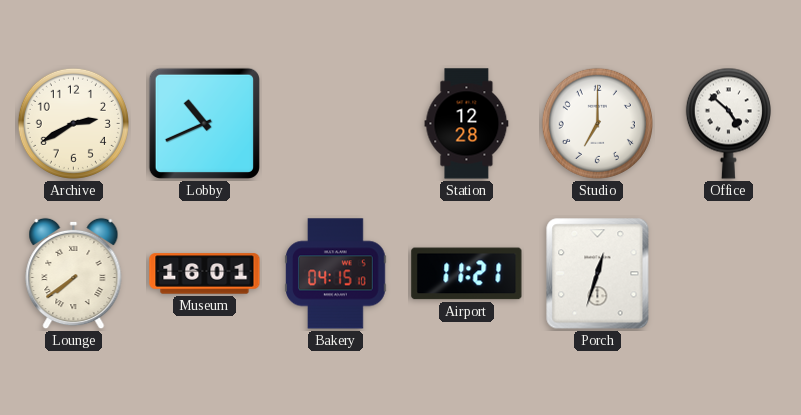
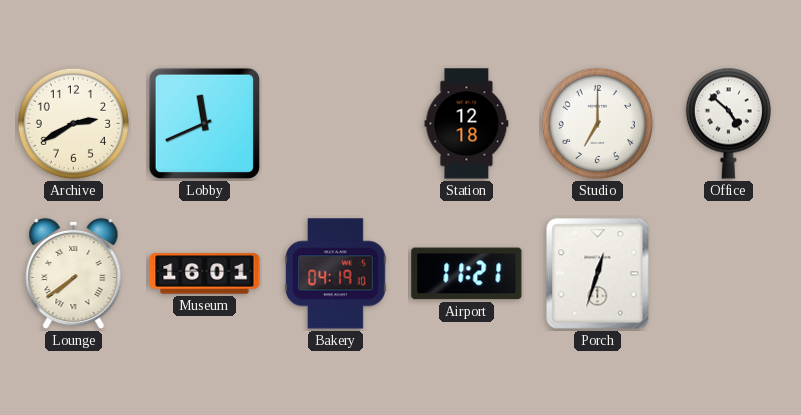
Lobby: 10:41 -> 11:41
Station: 12:28 -> 12:18
Bakery: 04:15 -> 04:19
